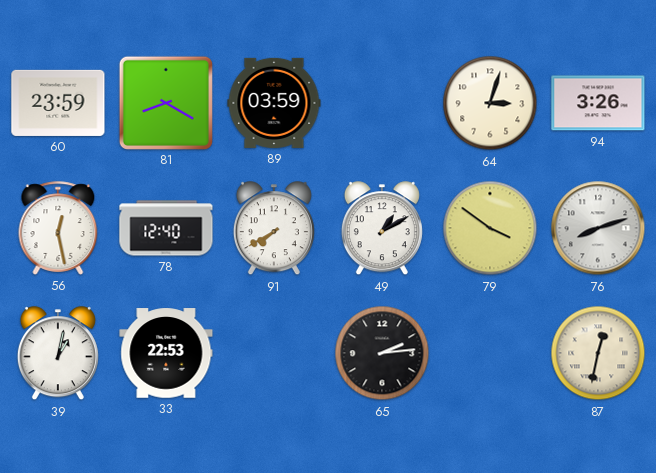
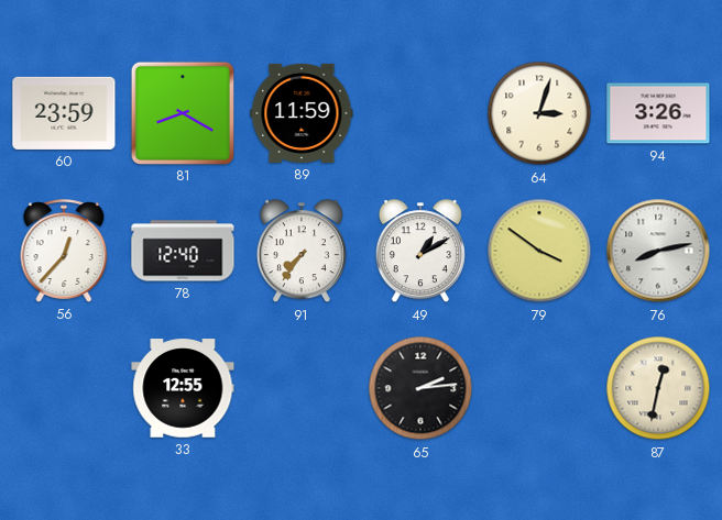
89: 03:59 -> 11:59
56: 12:28 -> 12:37
91: 7:40 -> 7:36
76: 8:12 -> 8:13
39: 1:02 -> none
33: 22:53 -> 12:55
